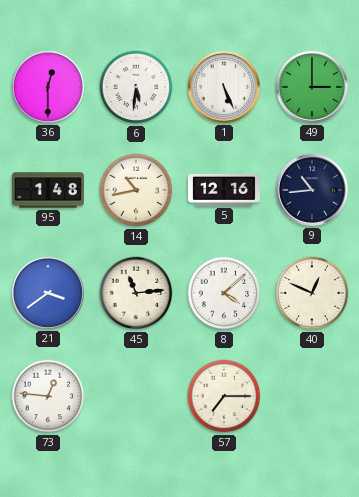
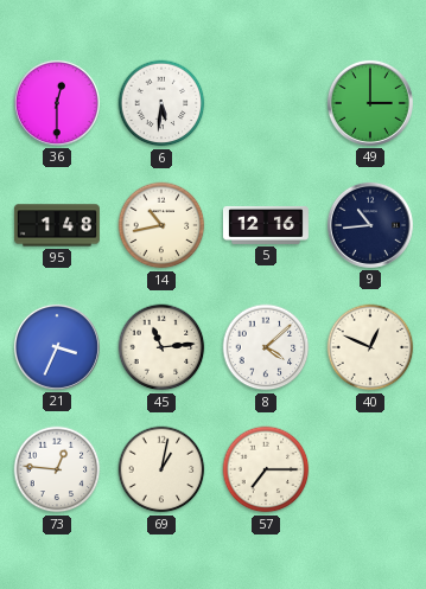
1: 5:26 -> none
21: 3:39 -> 3:34
69: none -> 1:02
